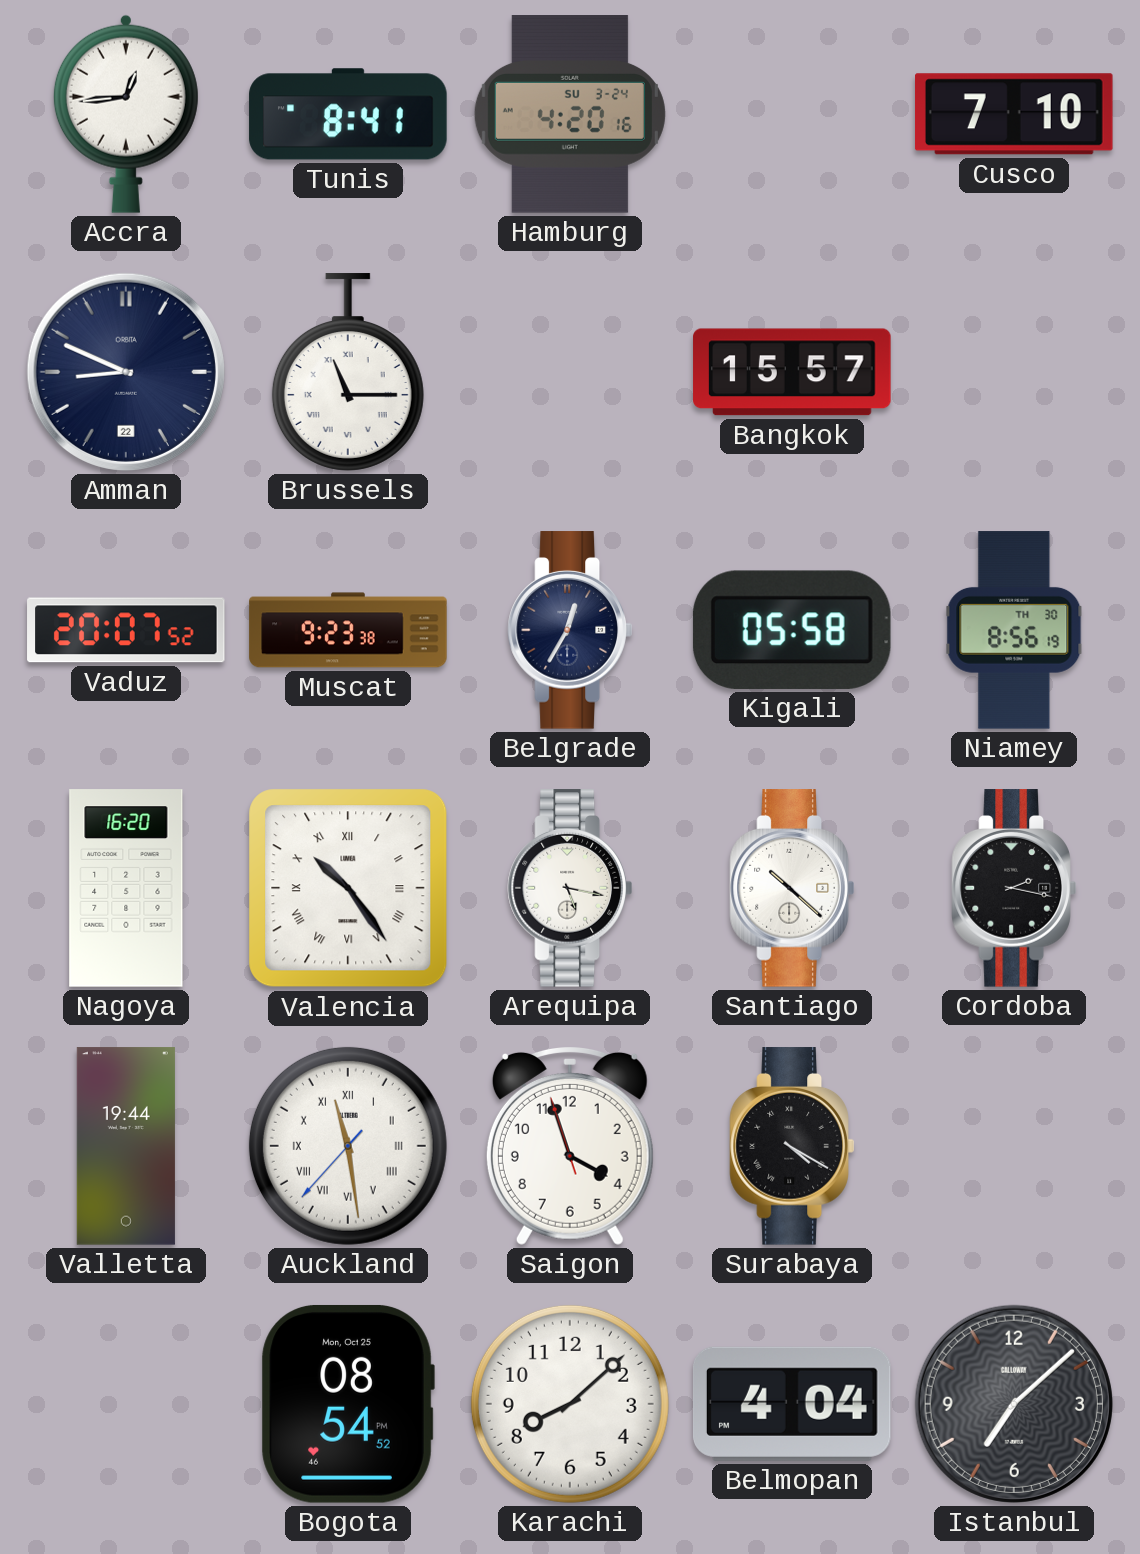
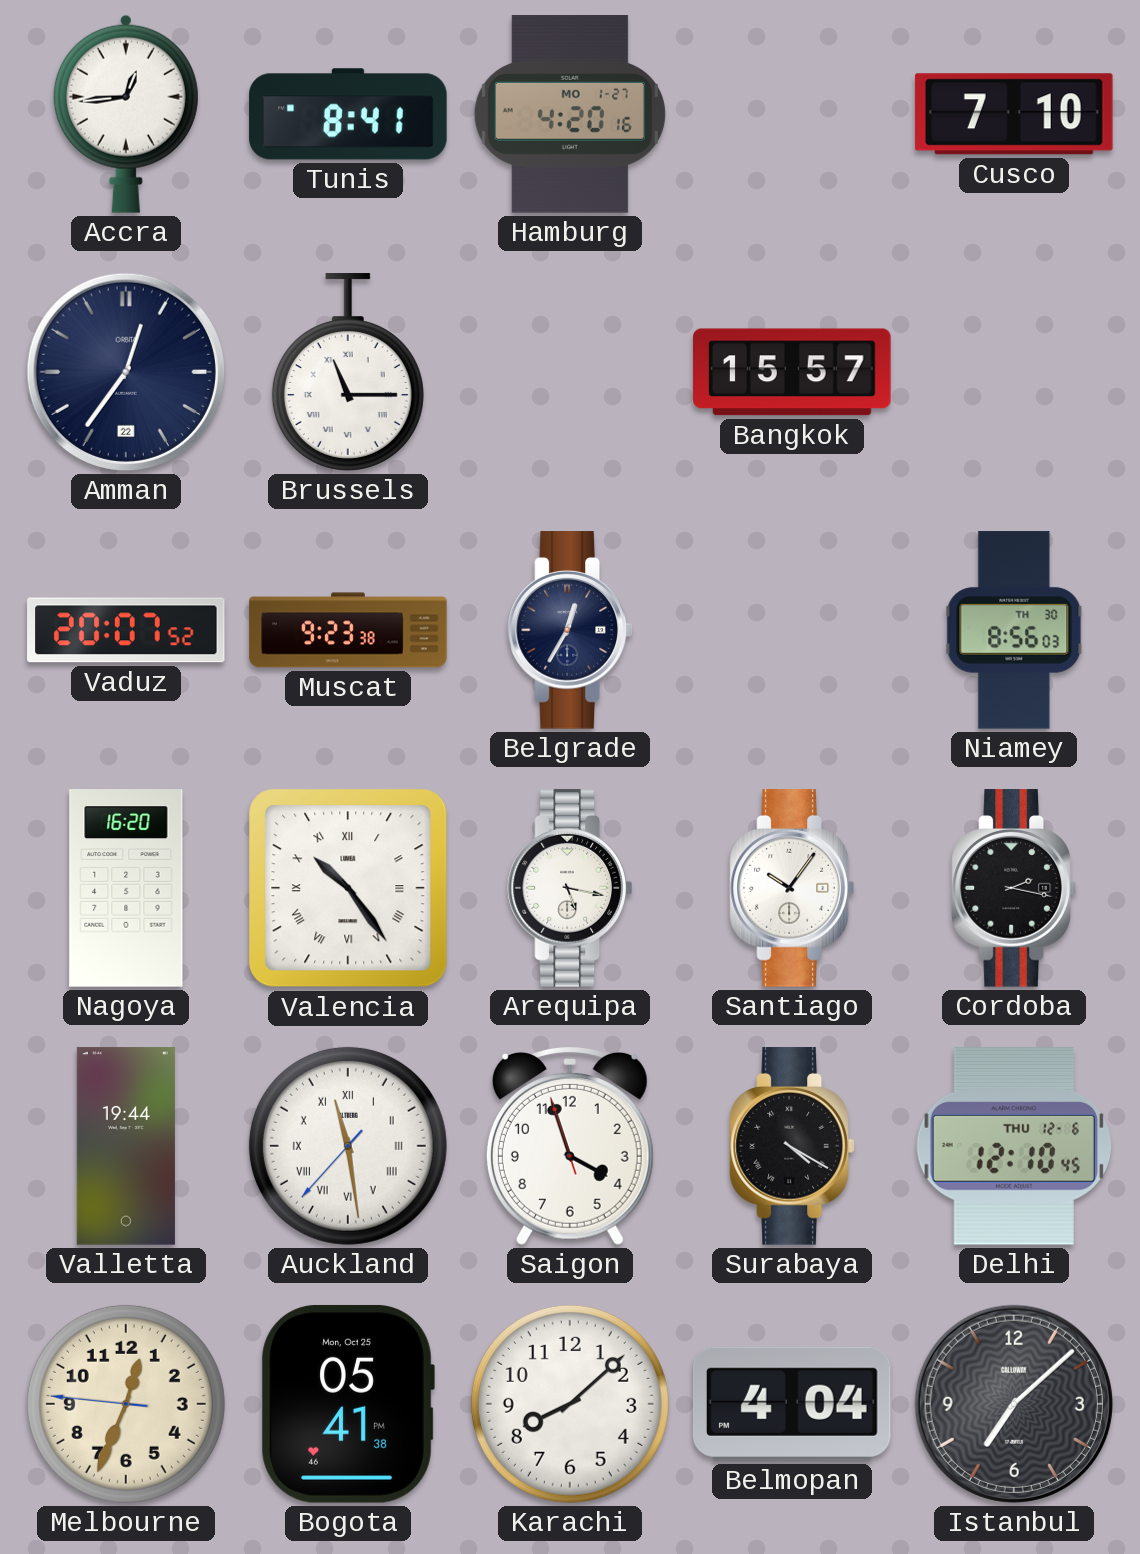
Hamburg date: SU 3-24 -> MO 1-27
Amman: 8:49 -> 12:36
Kigali: 05:58 -> none
Niamey: 8:56:19 -> 8:56:03
Santiago: 10:22 -> 10:06
Delhi: none -> 12:10
Melbourne: none -> 12:33
Bogota: 08:54 -> 05:41
